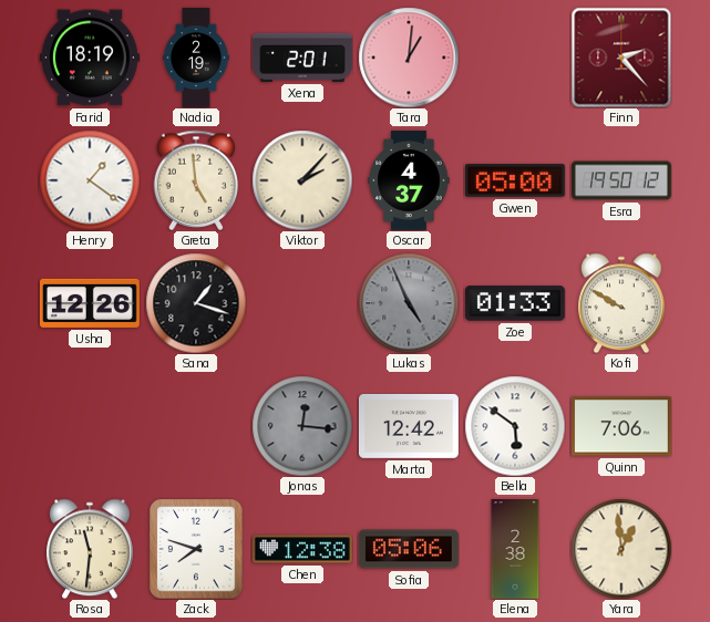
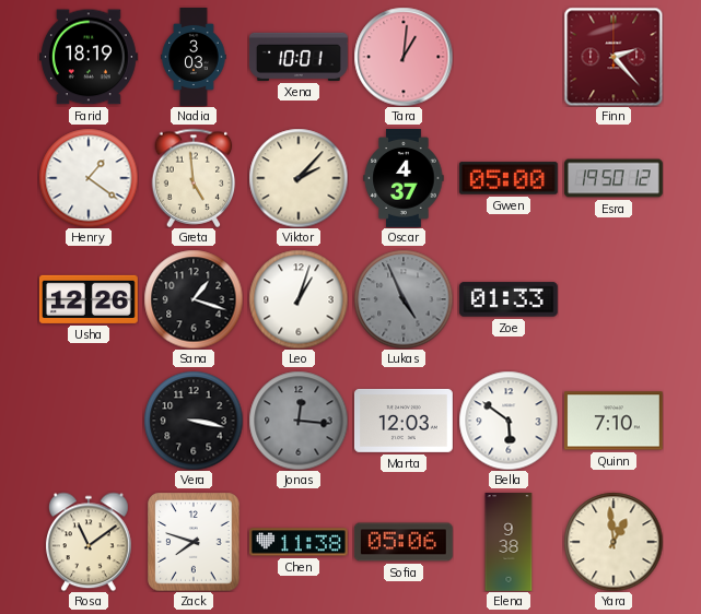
Nadia: 2:19 -> 3:03
Xena: 2:01 -> 10:01
Leo: none -> 1:03
Kofi: 9:50 -> none
Vera: none -> 3:17
Marta: 12:42 -> 12:03
Quinn: 7:06 -> 7:10
Rosa: 11:31 -> 11:09
Chen: 12:38 -> 11:38
Elena: 2:38 -> 9:38
